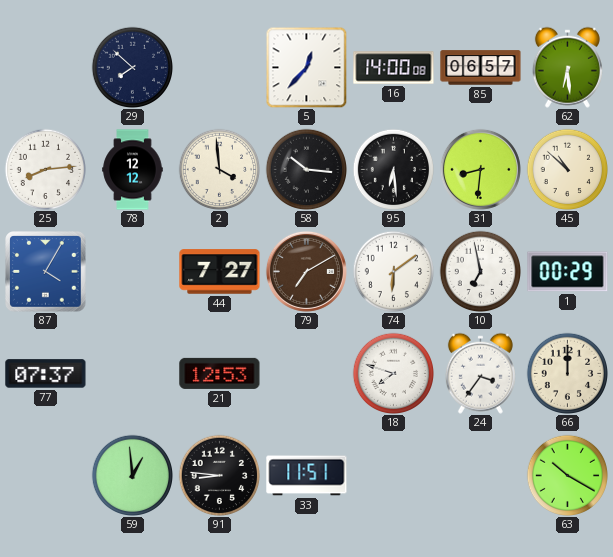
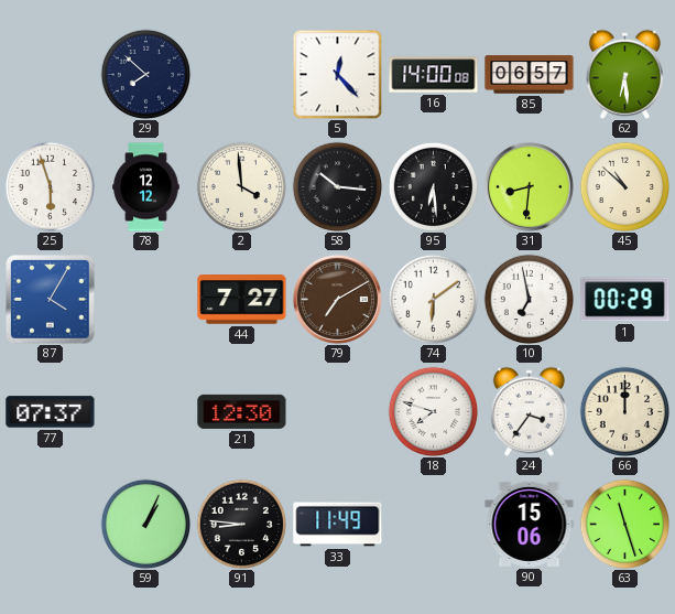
5: 12:37 -> 12:23
25: 8:14 -> 5:57
21: 12:53 -> 12:30
59: 12:59 -> 1:04
33: 11:51 -> 11:49
90: none -> 15:06
63: 10:20 -> 11:27
